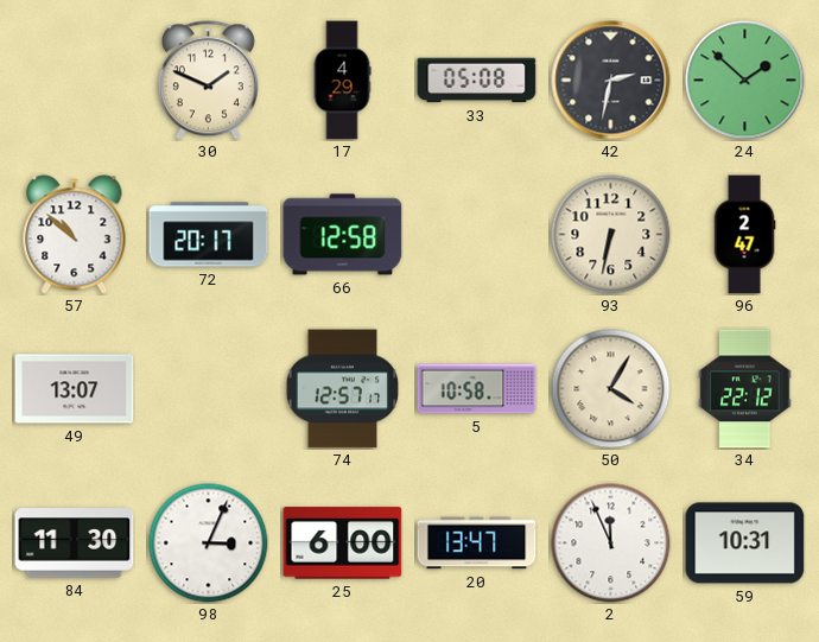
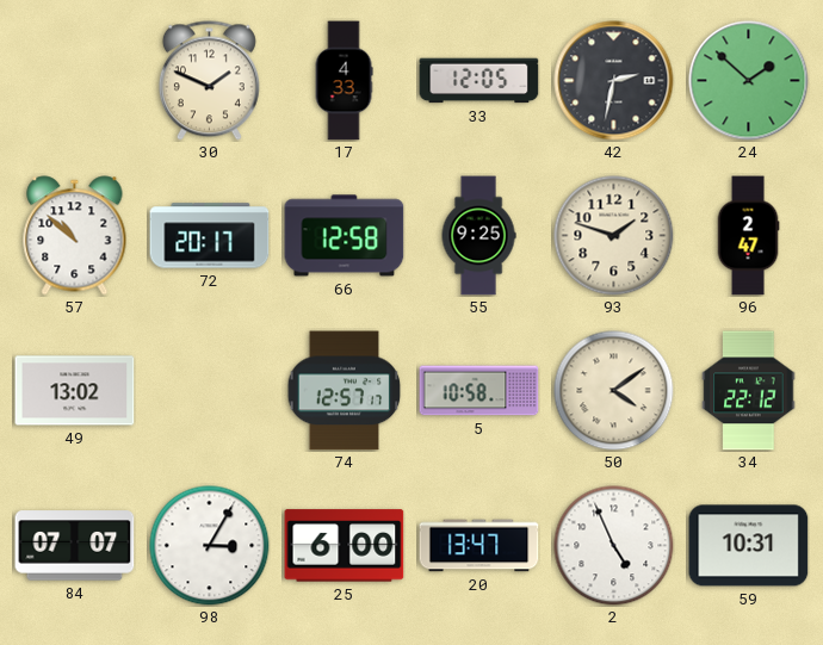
17: 4:29 -> 4:33
33: 05:08 -> 12:05
55: none -> 9:25
93: 6:32 -> 1:48
49: 13:07 -> 13:02
50: 4:05 -> 4:09
84: 11:30 -> 07:07
98: 3:04 -> 3:05
2: 11:56 -> 4:56
